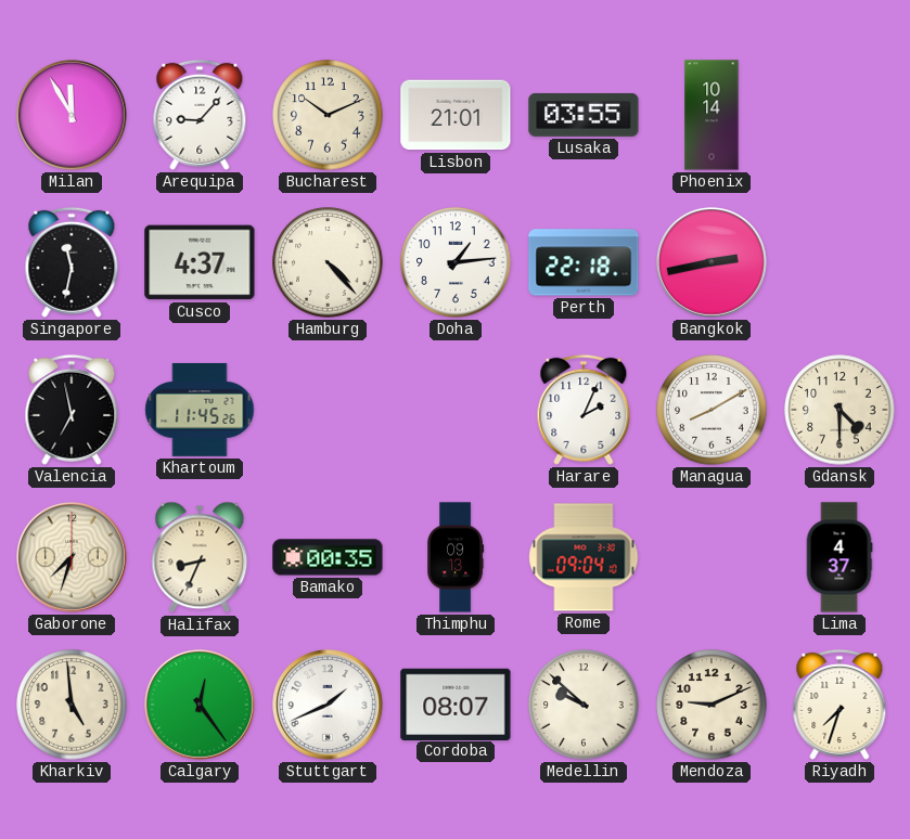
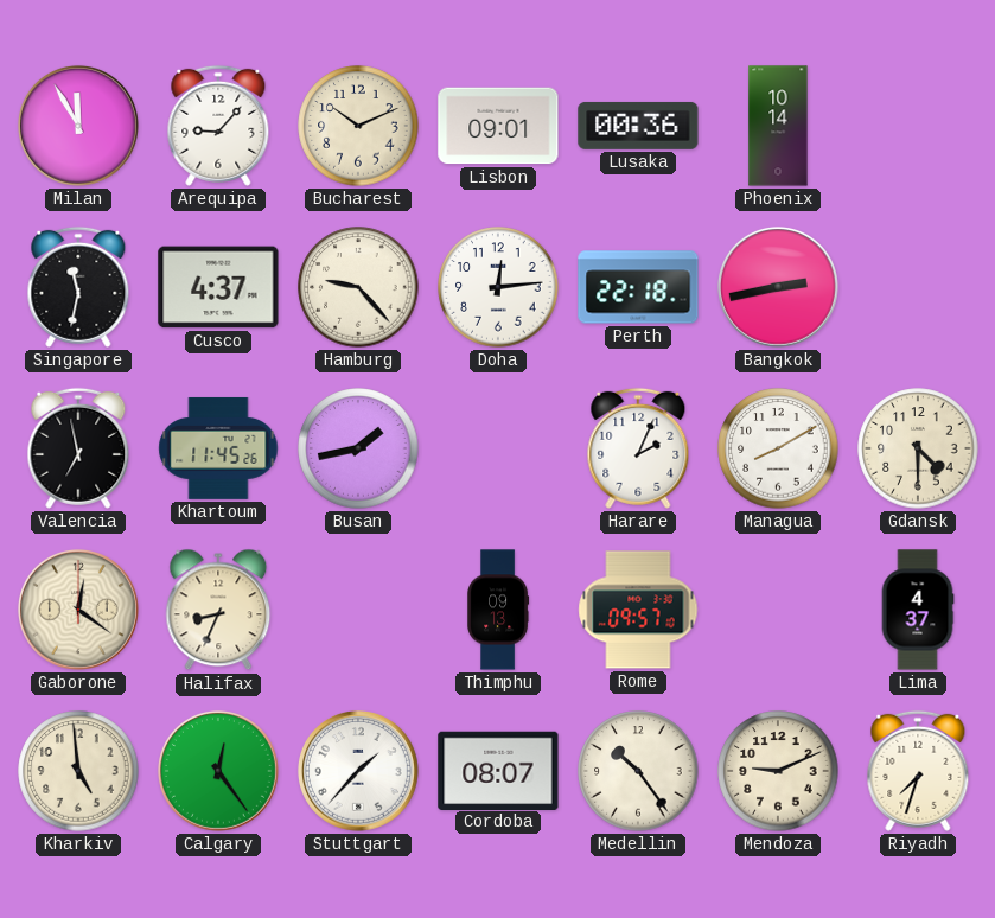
Lisbon: 21:01 -> 09:01
Lusaka: 03:55 -> 00:36
Hamburg: 4:23 -> 9:23
Doha: 1:14 -> 12:14
Busan: none -> 1:43
Gaborone: 7:33 -> 12:21
Bamako: 00:35 -> none
Rome: 09:04 -> 09:57
Stuttgart: 1:41 -> 1:37
Medellin: 9:52 -> 10:24
